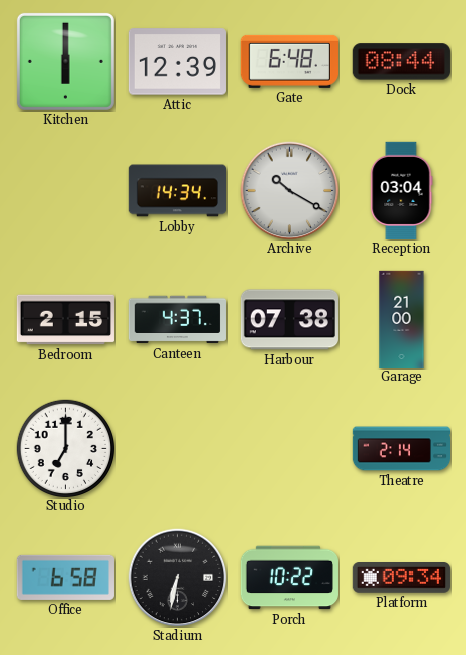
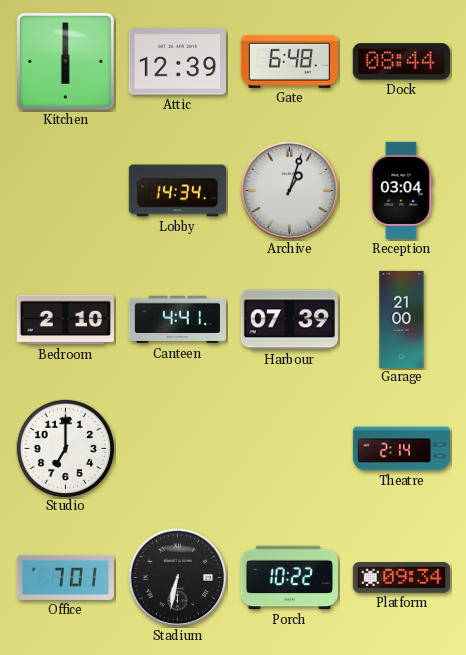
Archive: 10:20 -> 1:03
Bedroom: 2:15 -> 2:10
Canteen: 4:37 -> 4:41
Harbour: 07:38 -> 07:39
Office: 6:58 -> 7:01
